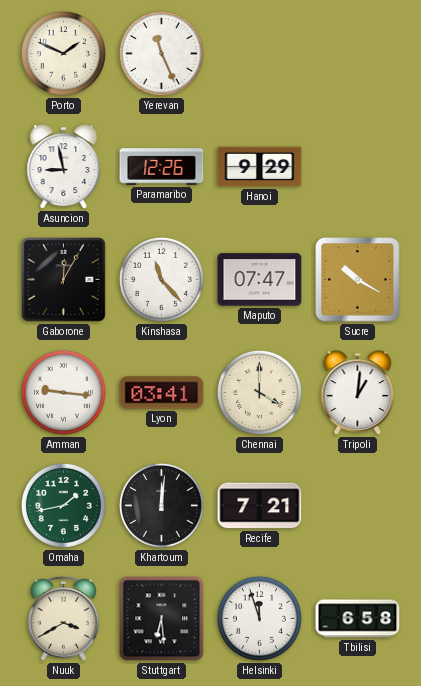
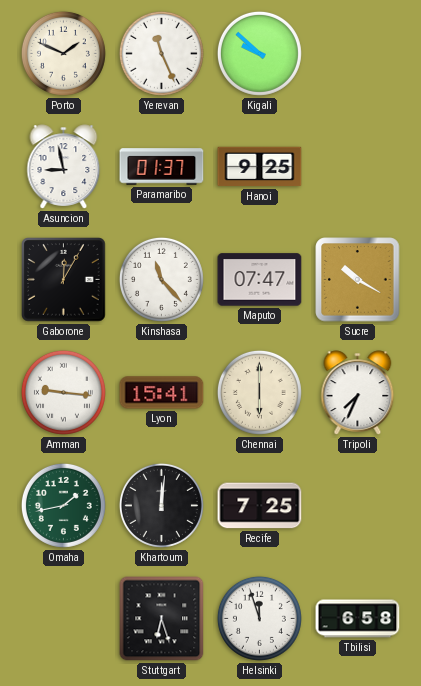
Kigali: none -> 9:52
Paramaribo: 12:26 -> 01:37
Hanoi: 9:29 -> 9:25
Lyon: 03:41 -> 15:41
Chennai: 4:00 -> 6:00
Tripoli: 1:01 -> 7:34
Recife: 7:21 -> 7:25
Nuuk: 3:40 -> none
Stuttgart: 6:29 -> 6:27
